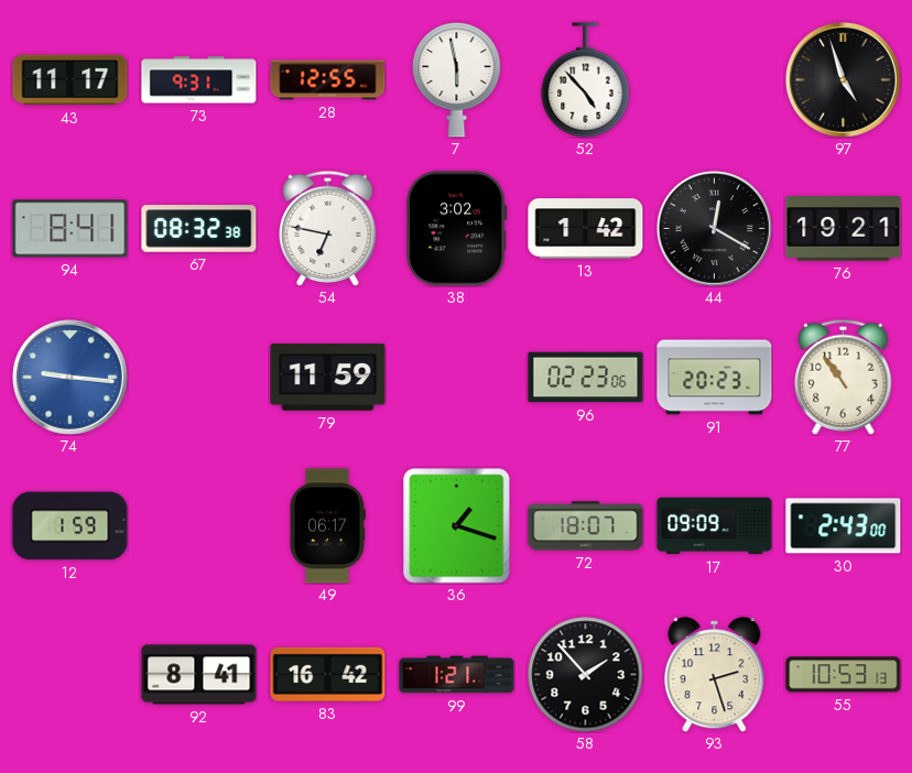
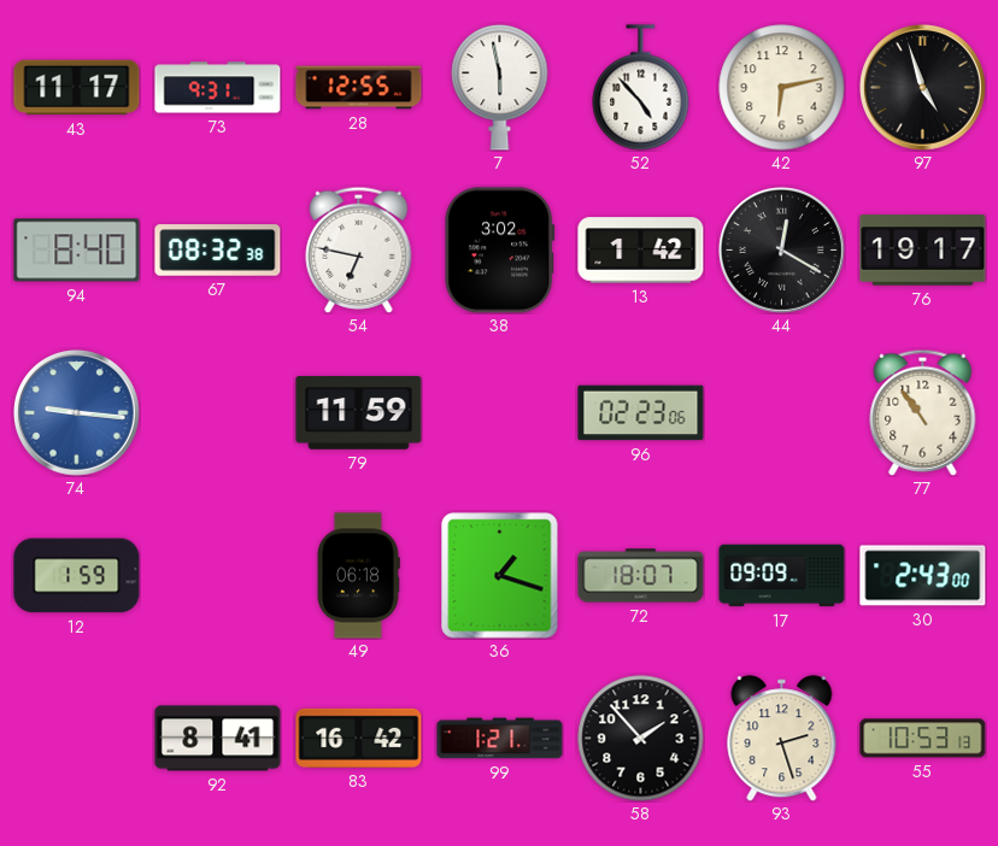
42: none -> 6:13
94: 8:41 -> 8:40
76: 19:21 -> 19:17
91: 20:23 -> none
49: 06:17 -> 06:18
